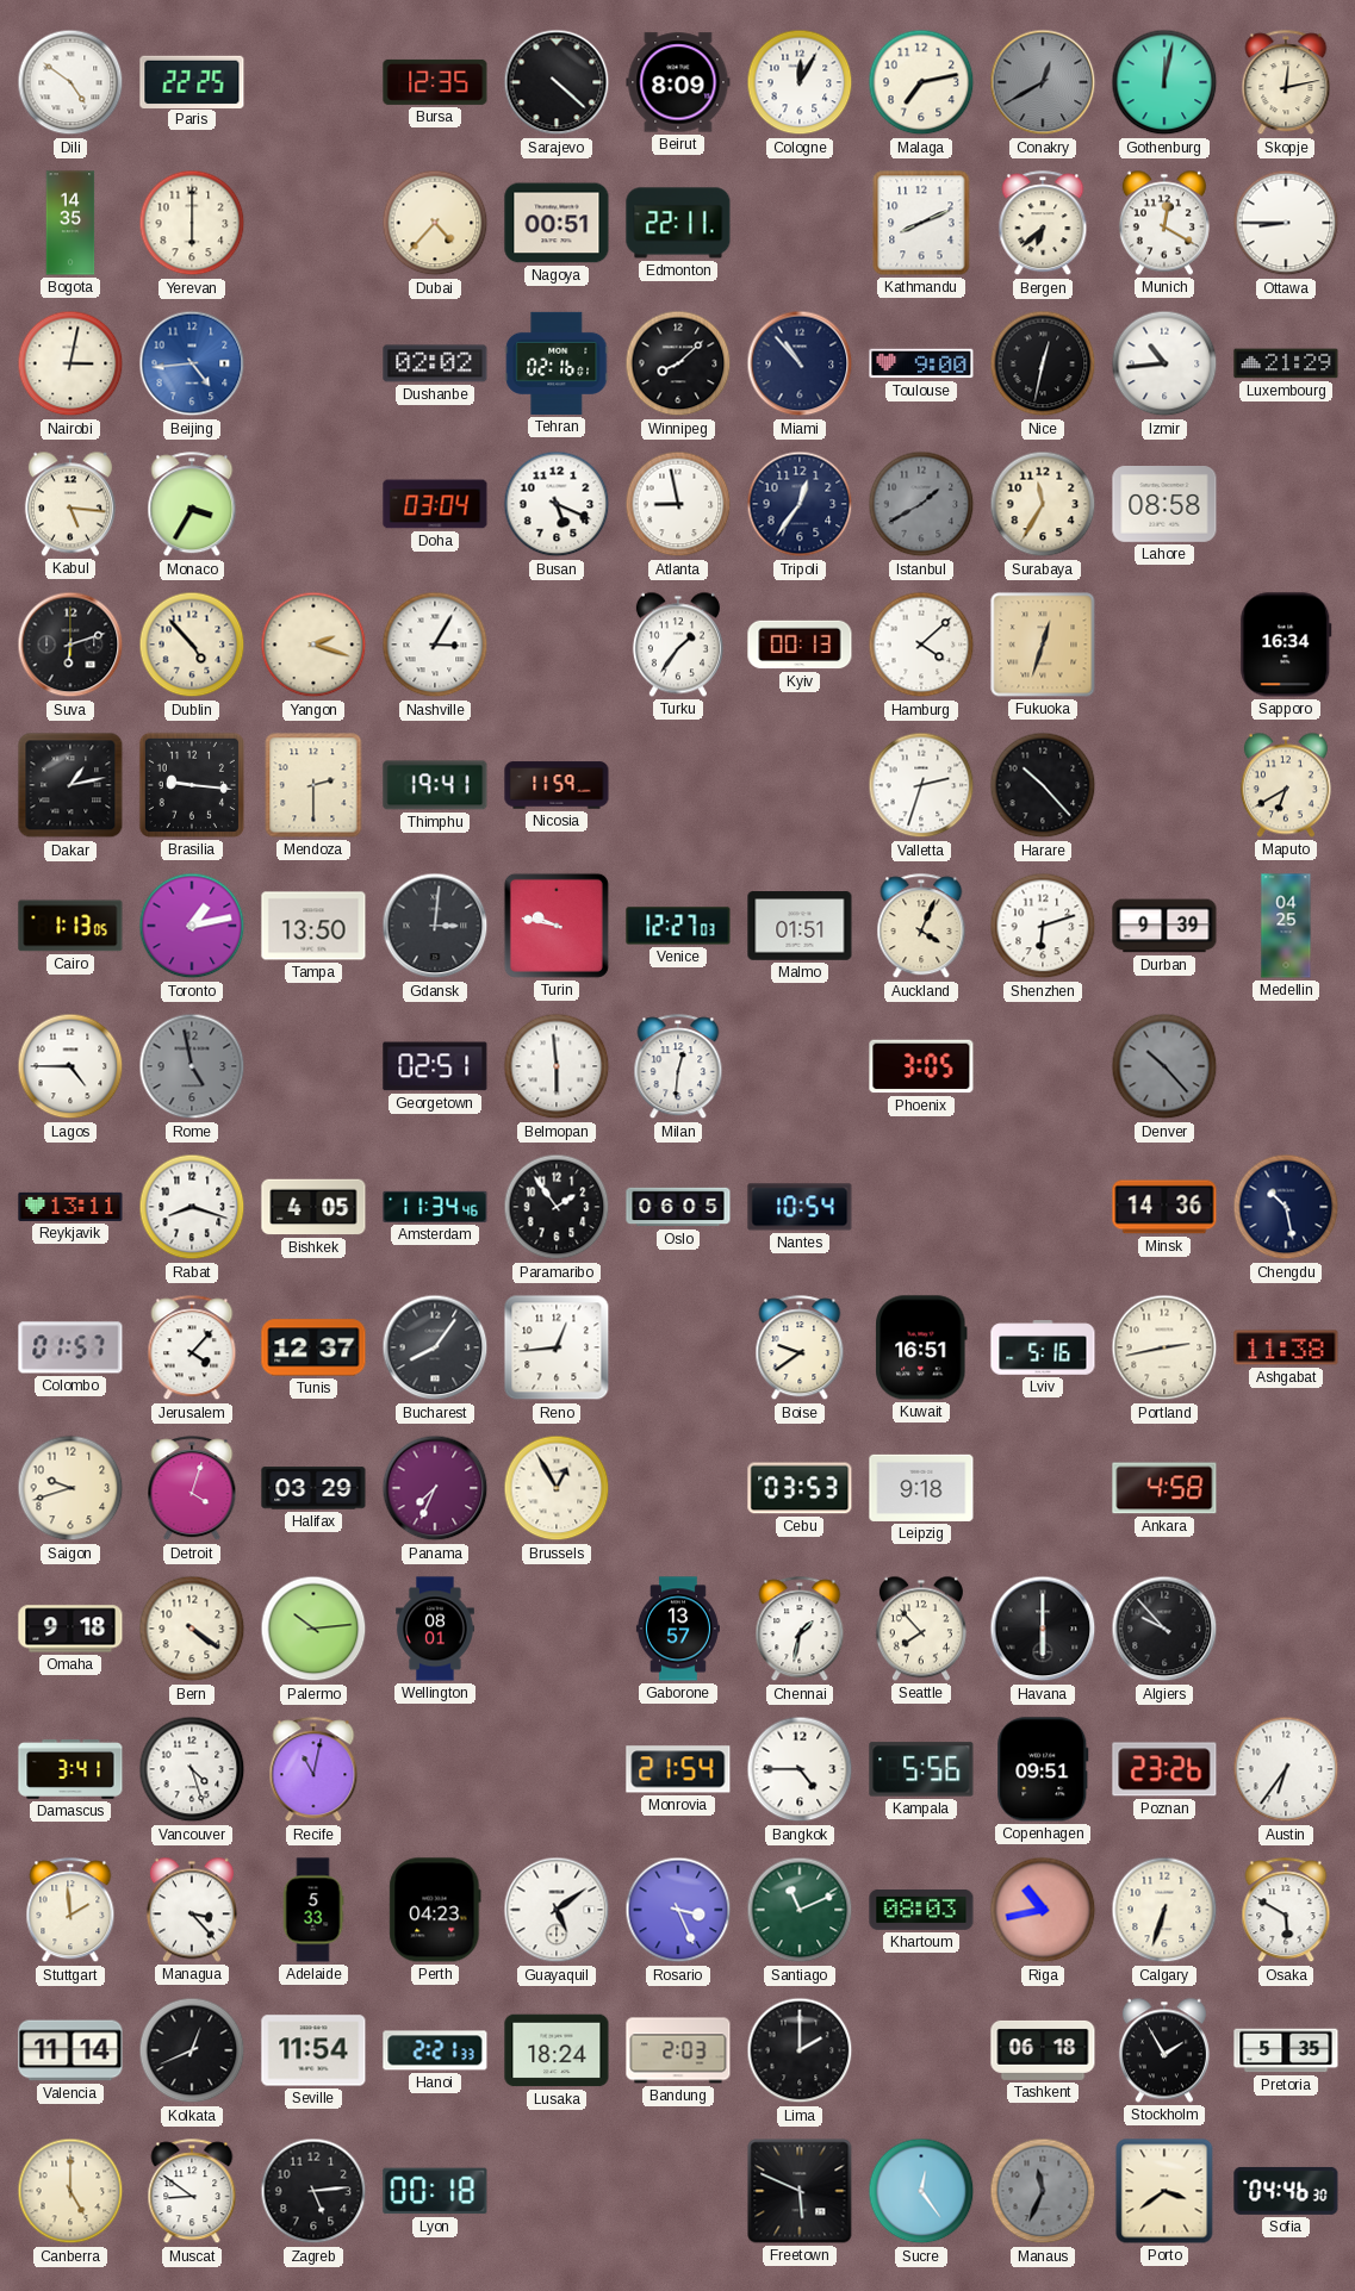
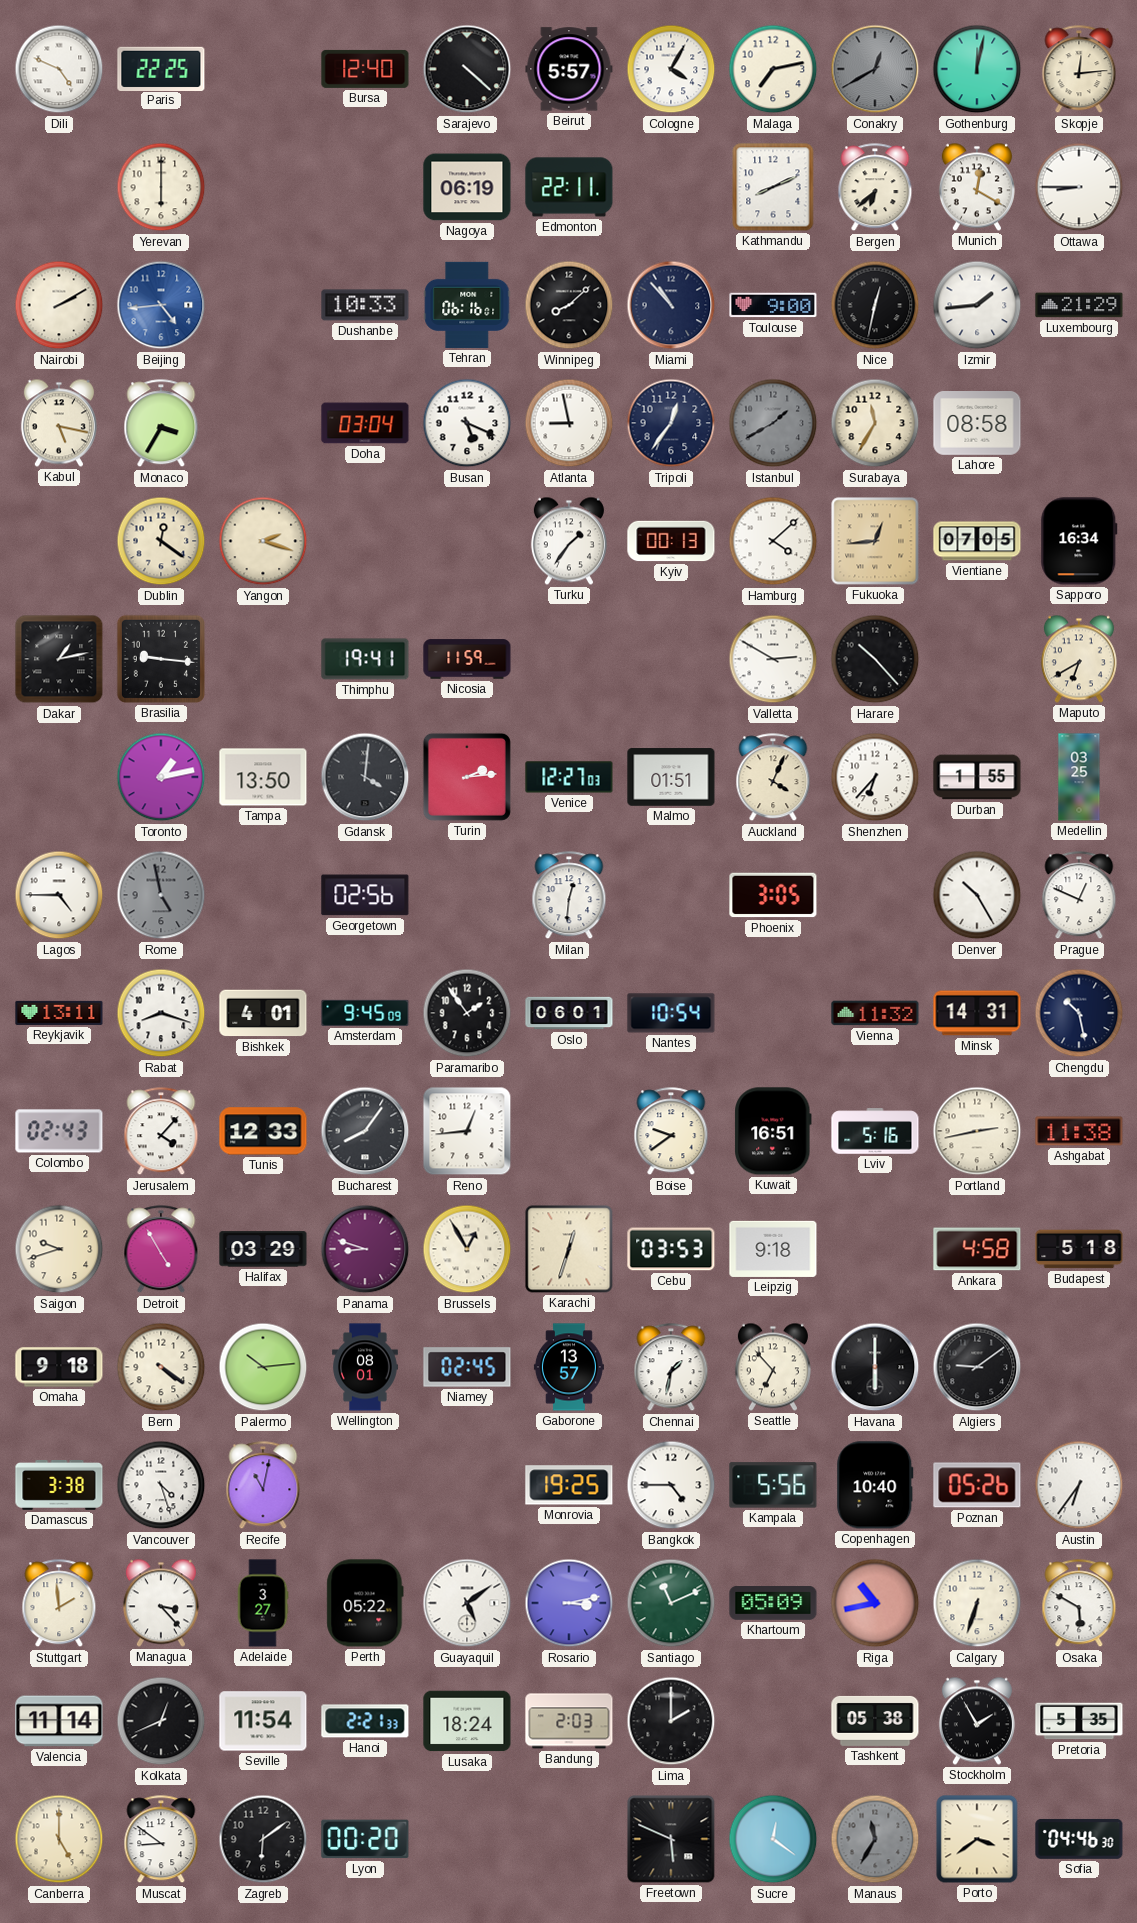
Dili: 4:51 -> 4:49
Bursa: 12:35 -> 12:40
Beirut: 8:09 -> 5:57
Cologne: 12:05 -> 4:05
Skopje: 12:13 -> 12:14
Bogota: 14:35 -> none
Dubai: 4:37 -> none
Nagoya: 00:51 -> 06:19
Nairobi: 3:02 -> 2:10
Dushanbe: 02:02 -> 10:33
Tehran: 02:16 -> 06:16
Izmir: 10:44 -> 1:44
Kabul: 5:16 -> 5:17
Suva: 6:12 -> none
Dublin: 4:53 -> 12:21
Nashville: 3:05 -> none
Fukuoka: 12:33 -> 12:44
Vientiane: none -> 07:05
Mendoza: 2:30 -> none
Valletta: 2:33 -> 2:50
Cairo: 1:13 -> none
Gdansk: 3:01 -> 4:01
Turin: 9:47 -> 2:14
Shenzhen: 6:12 -> 6:37
Durban: 9:39 -> 1:55
Medellin: 04:25 -> 03:25
Georgetown: 02:51 -> 02:56
Belmopan: 5:59 -> none
Denver: 10:23 -> 10:25
Denver dial: grey -> white
Prague: none -> 12:49
Bishkek: 4:05 -> 4:01
Amsterdam: 11:34 -> 9:45
Oslo: 06:05 -> 06:01
Vienna: none -> 11:32
Minsk: 14:36 -> 14:31
Colombo: 01:57 -> 02:43
Tunis: 12:37 -> 12:33
Detroit: 4:03 -> 4:55
Panama: 7:34 -> 8:48
Karachi: none -> 12:33
Budapest: none -> 5:18
Niamey: none -> 02:45
Seattle: 7:53 -> 6:53
Algiers: 9:53 -> 9:09
Damascus: 3:41 -> 3:38
Monrovia: 21:54 -> 19:25
Copenhagen: 09:51 -> 10:40
Poznan: 23:26 -> 05:26
Adelaide: 5:33 -> 3:27
Perth: 04:23 -> 05:22
Rosario: 3:26 -> 3:13
Khartoum: 08:03 -> 05:09
Tashkent: 06:18 -> 05:38
Zagreb: 5:14 -> 6:09
Lyon: 00:18 -> 00:20
Sucre: 12:24 -> 12:21
Manaus: 11:34 -> 11:35
